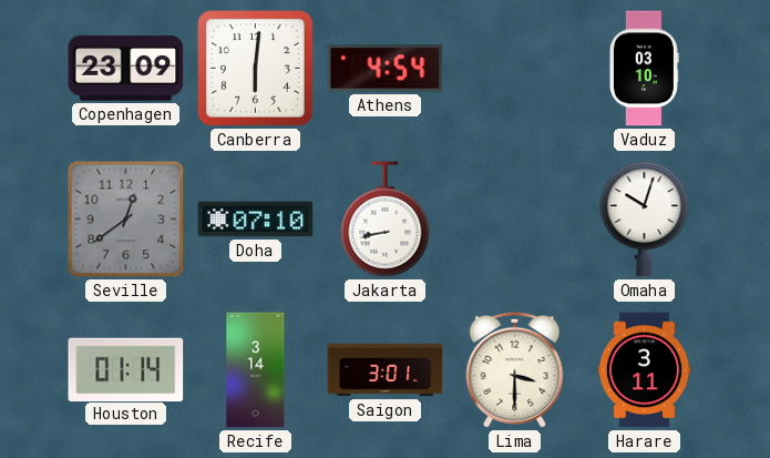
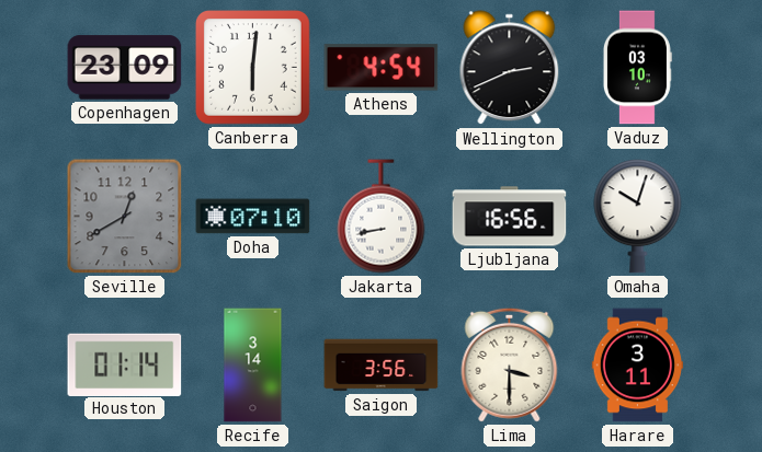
Wellington: none -> 2:41
Seville: 12:39 -> 12:40
Ljubljana: none -> 16:56
Saigon: 3:01 -> 3:56
